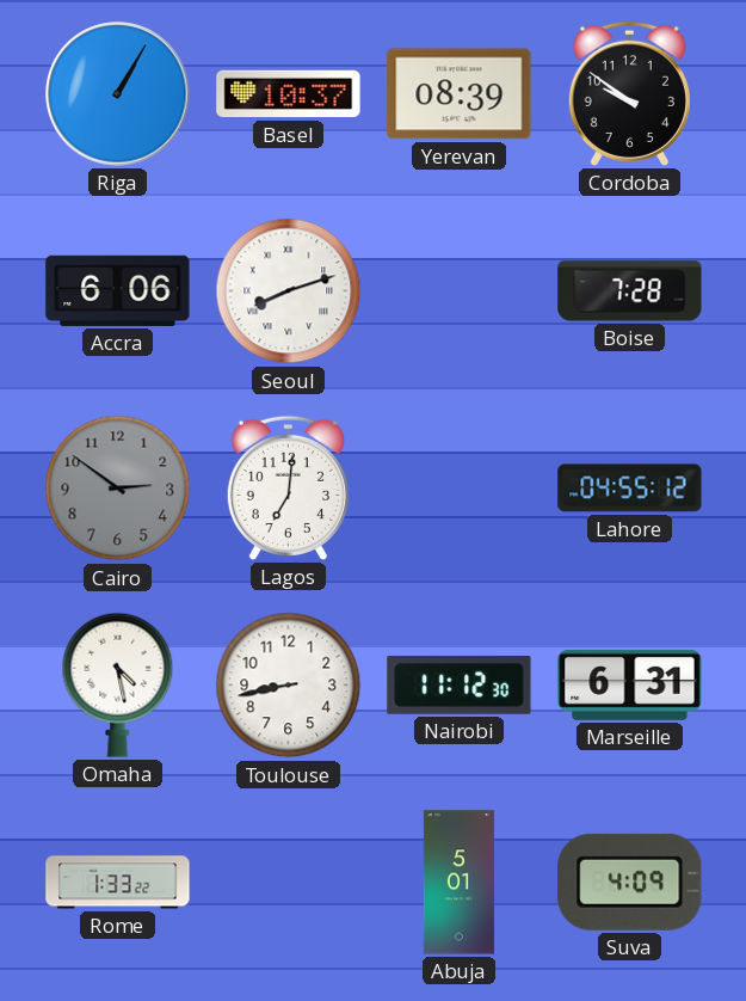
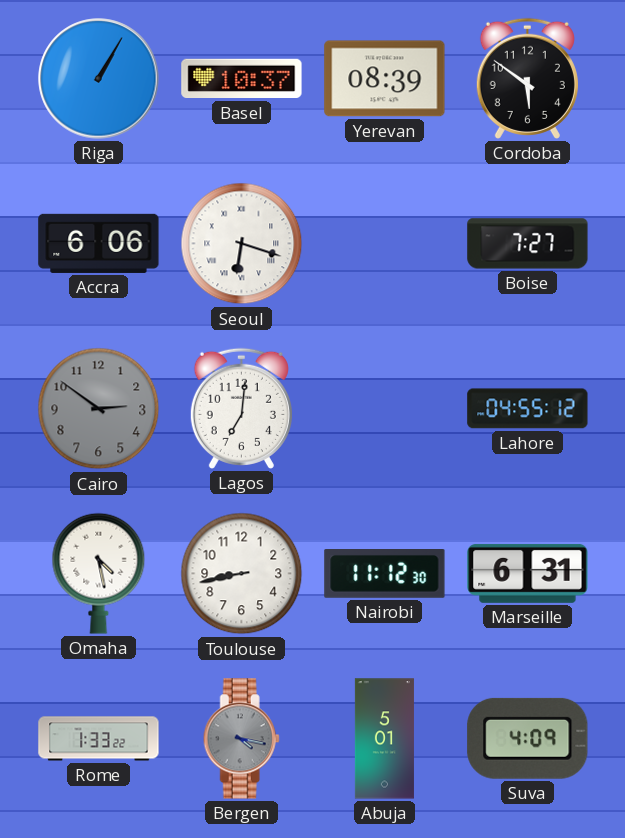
Cordoba: 9:51 -> 5:51
Seoul: 8:12 -> 6:18
Boise: 7:28 -> 7:27
Bergen: none -> 4:17
